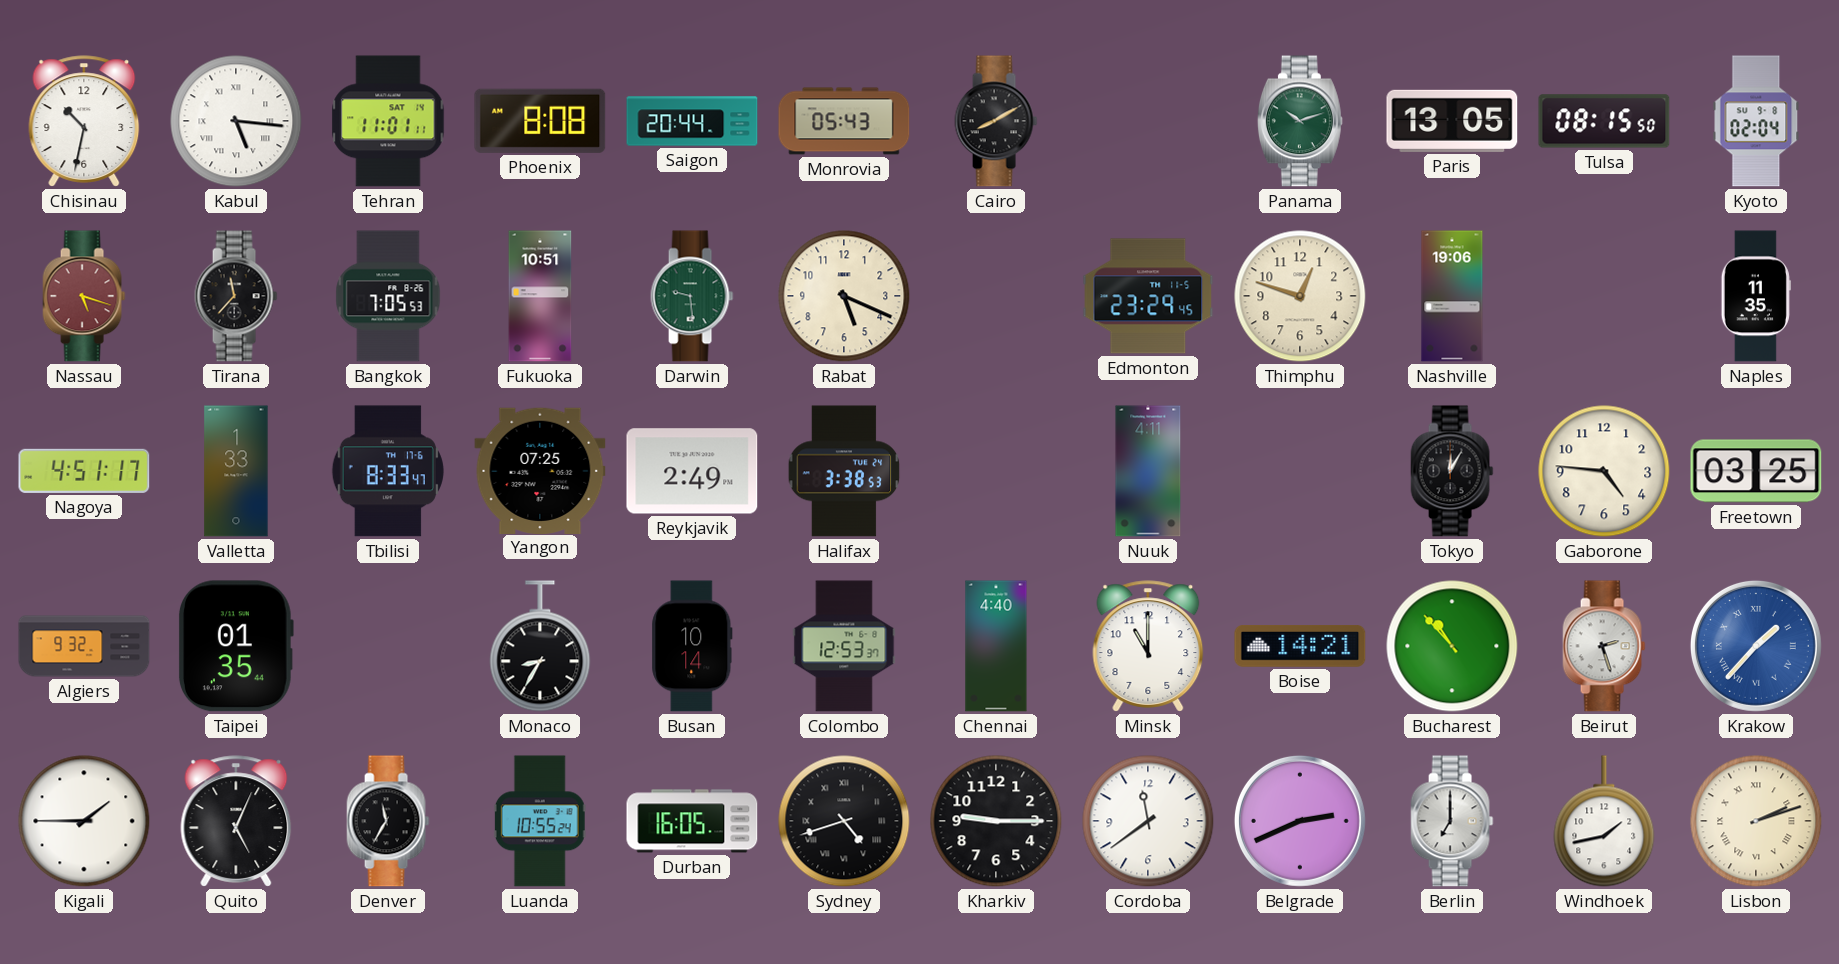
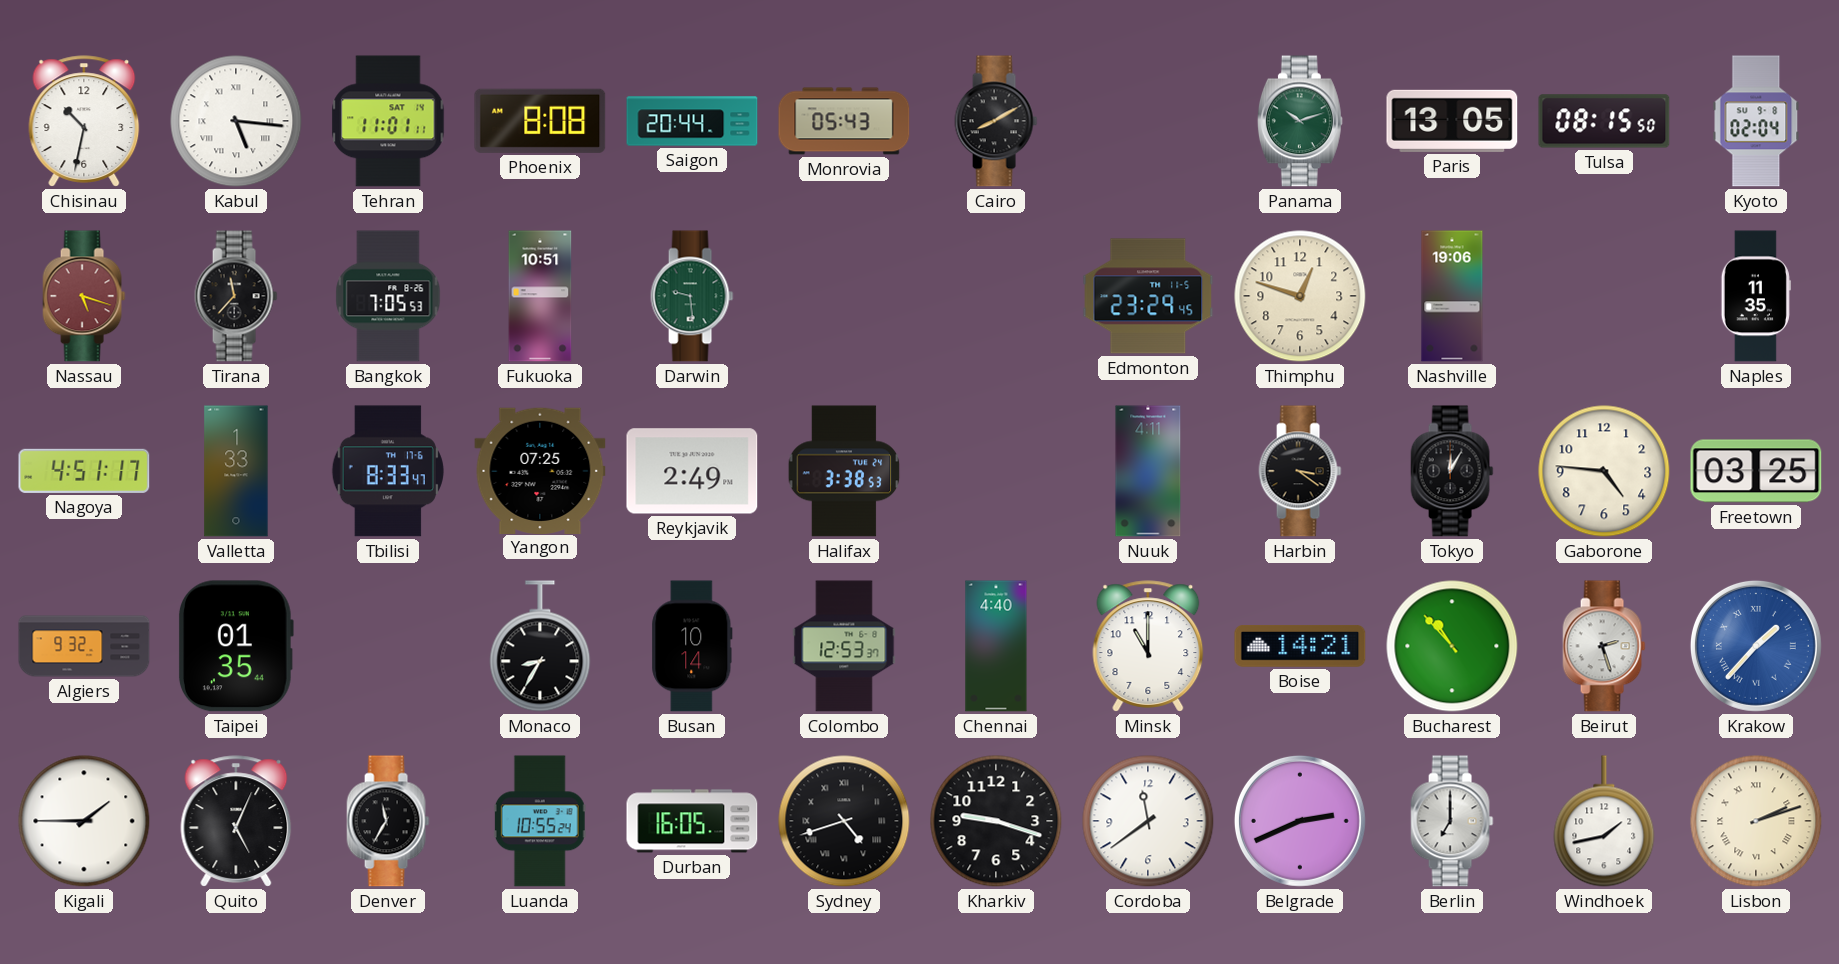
Rabat: 5:19 -> none
Harbin: none -> 3:21
Kharkiv: 9:15 -> 9:18
